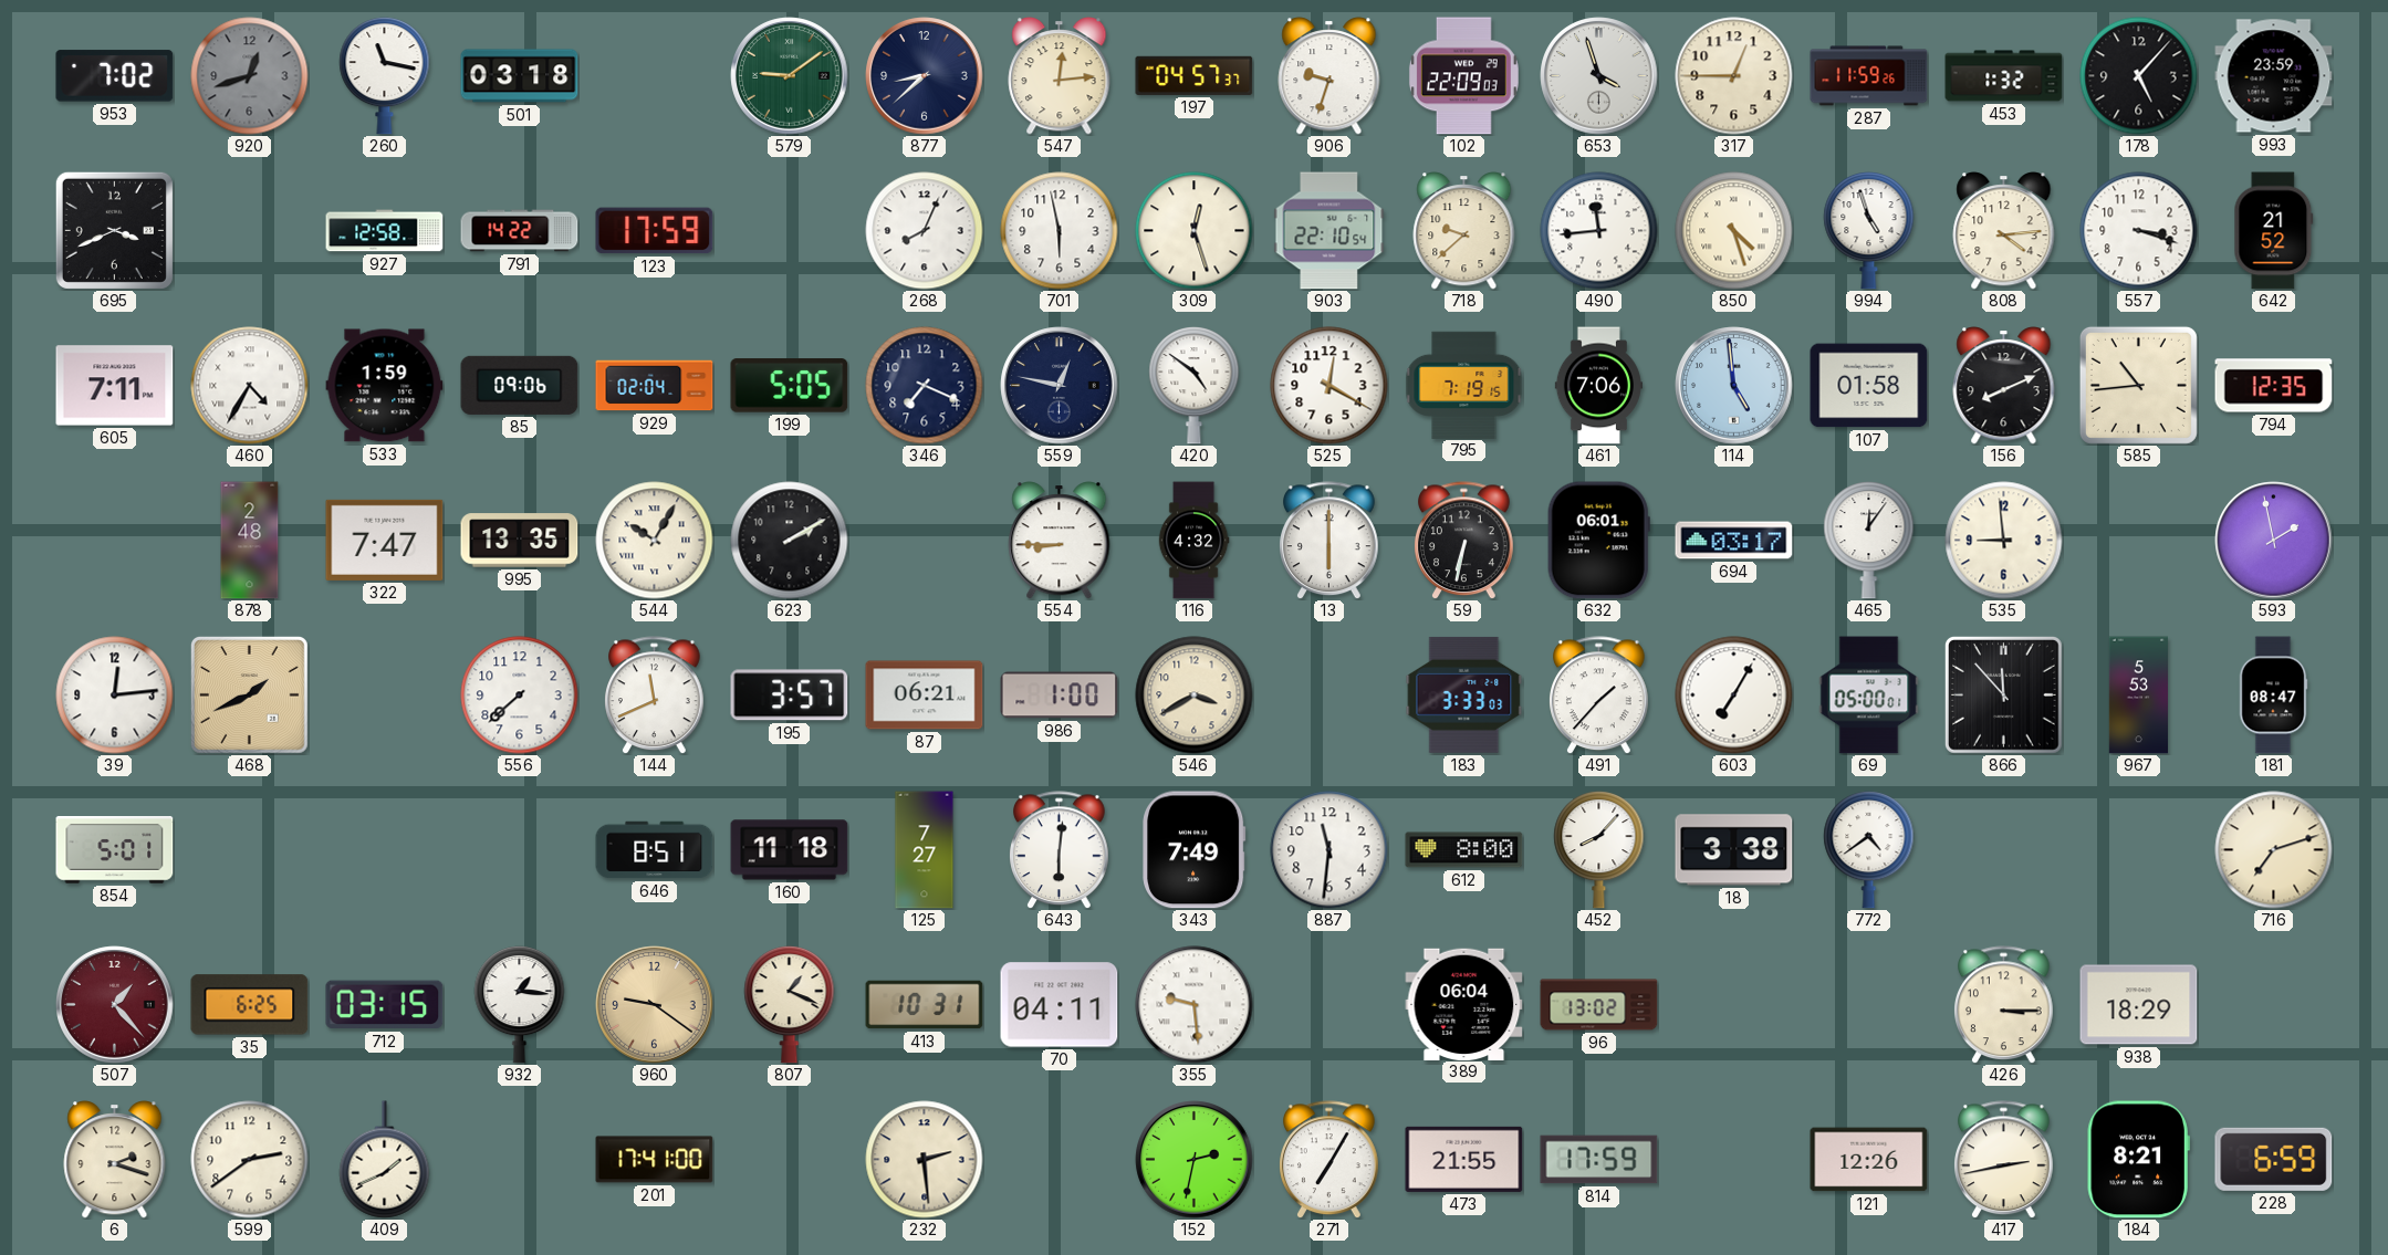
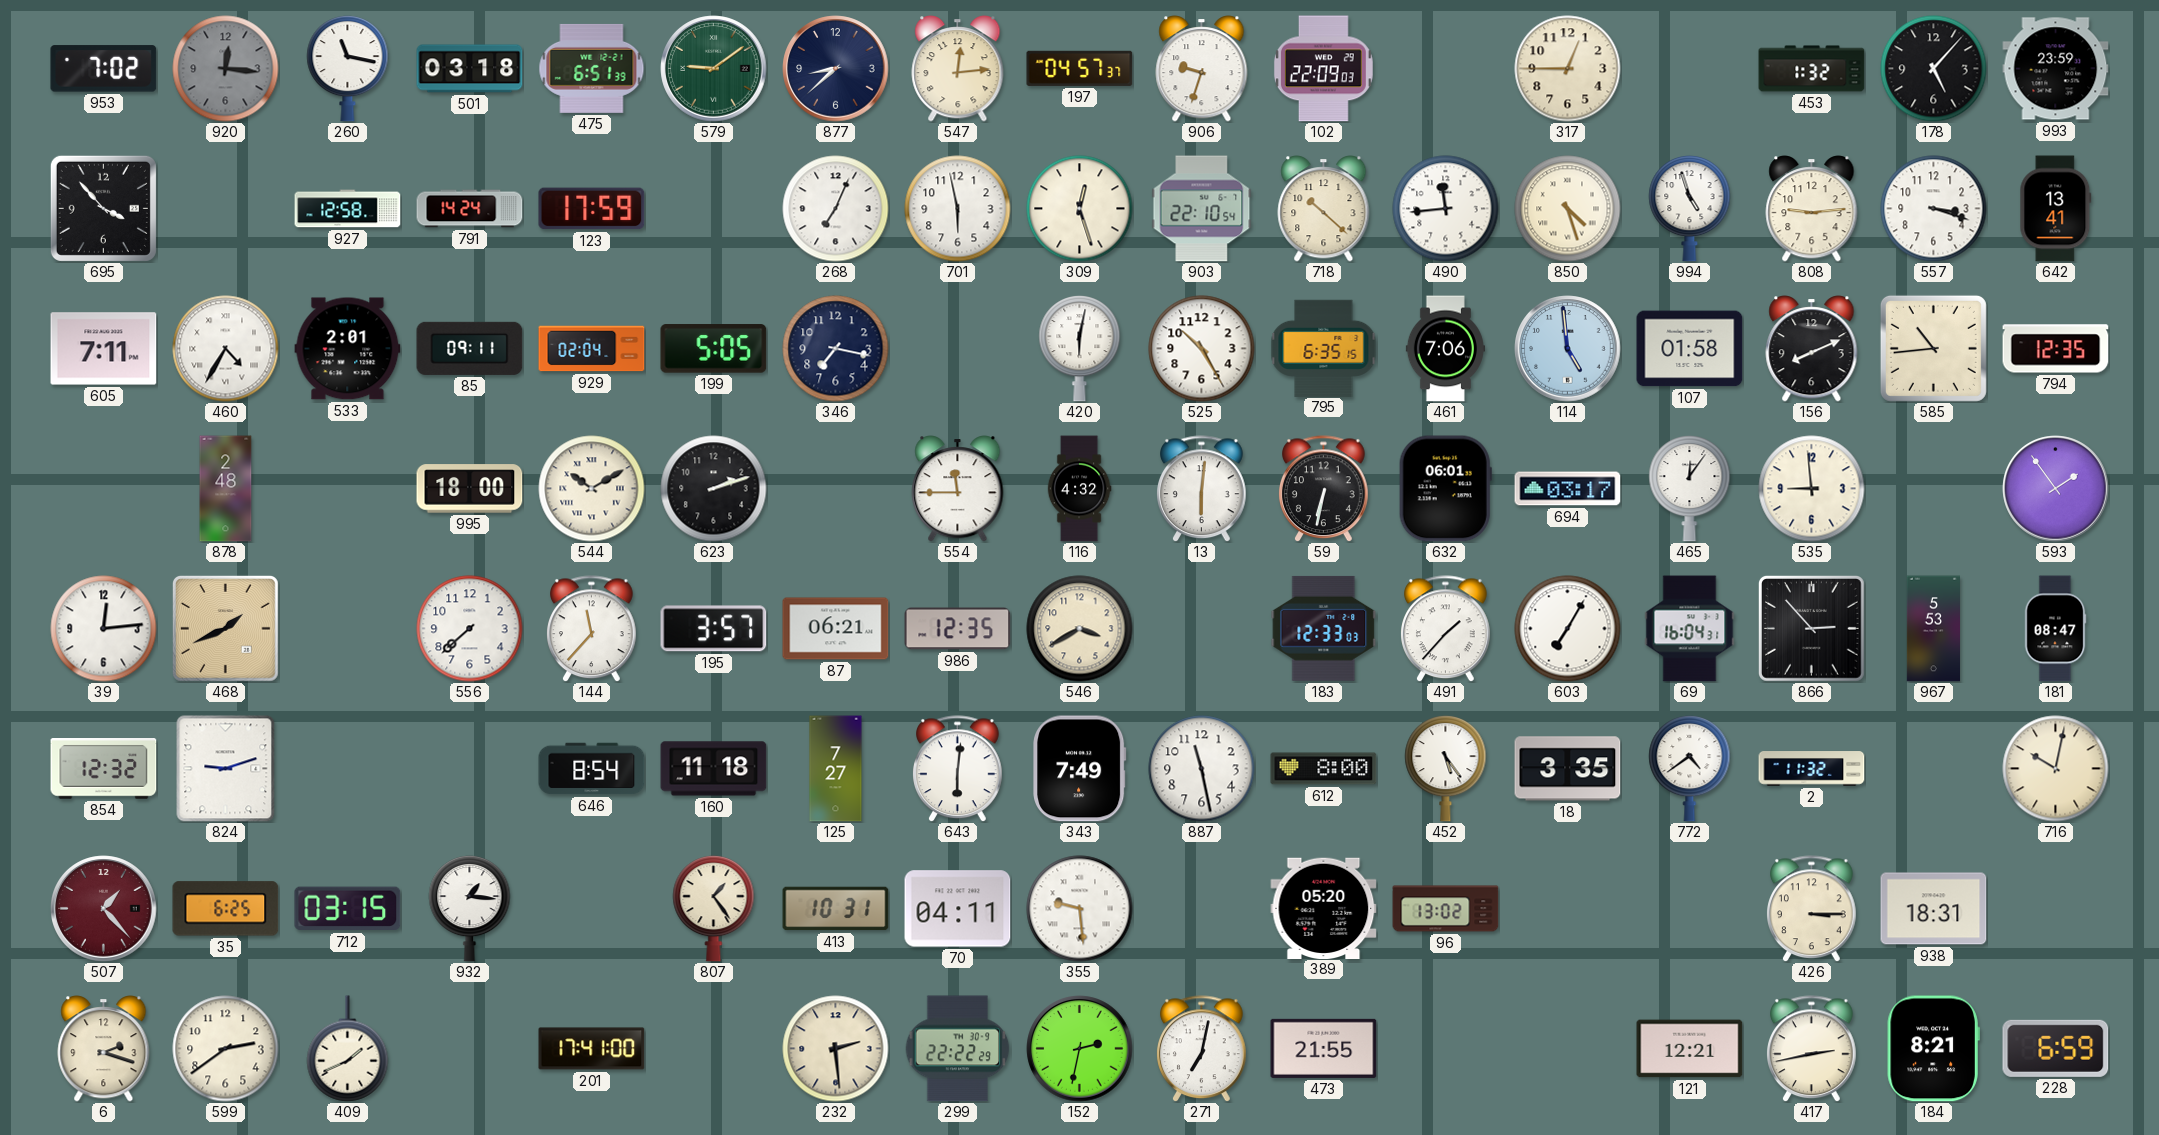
920: 12:42 -> 12:16
475: none -> 6:51
653: 3:57 -> none
287: 11:59 -> none
695: 3:41 -> 3:53
791: 14:22 -> 14:24
268: 8:04 -> 7:04
718: 9:38 -> 10:22
808: 4:14 -> 9:14
642: 21:52 -> 13:41
533: 1:59 -> 2:01
85: 09:06 -> 09:11
346: 7:19 -> 7:17
559: 12:47 -> none
420: 4:51 -> 6:02
525: 12:20 -> 10:25
795: 7:19 -> 6:35
322: 7:47 -> none
995: 13:35 -> 18:00
544: 10:05 -> 10:10
623: 2:10 -> 2:12
554: 8:45 -> 11:45
13: 6:00 -> 6:01
593: 1:58 -> 1:54
144: 11:41 -> 11:37
986: 1:00 -> 12:35
183: 3:33 -> 12:33
69: 05:00 -> 16:04
866: 11:53 -> 2:53
854: 5:01 -> 12:32
824: none -> 9:12
646: 8:51 -> 8:54
887: 11:31 -> 11:28
452: 8:07 -> 5:24
18: 3:38 -> 3:35
2: none -> 11:32
716: 7:12 -> 10:02
960: 9:21 -> none
807: 1:19 -> 1:24
389: 06:04 -> 05:20
938: 18:29 -> 18:31
299: none -> 22:22
271: 7:05 -> 7:02
814: 17:59 -> none
121: 12:26 -> 12:21
